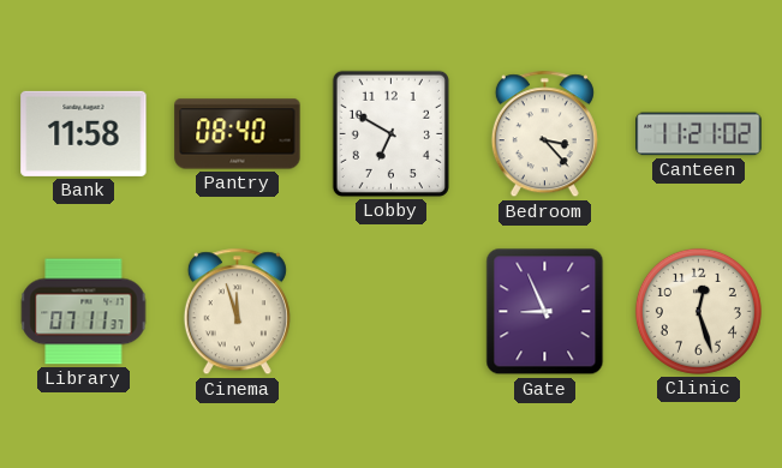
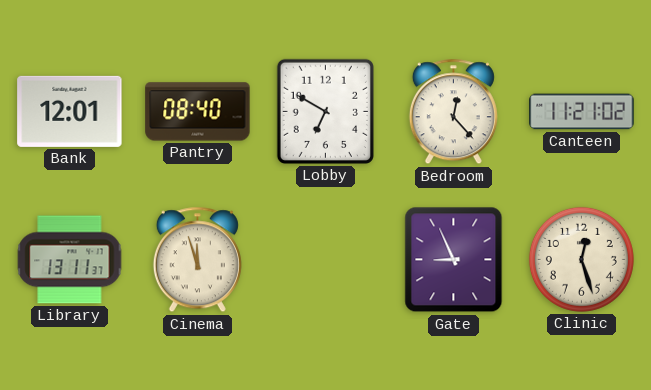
Bank: 11:58 -> 12:01
Bedroom: 3:23 -> 12:23
Library: 07:11 -> 13:11
